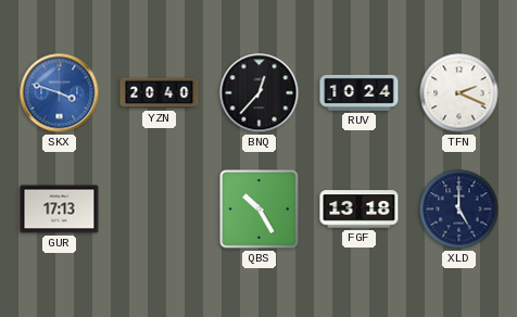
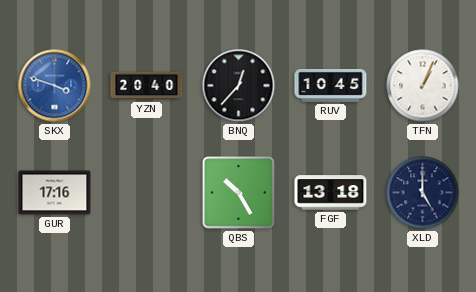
RUV: 10:24 -> 10:45
TFN: 2:19 -> 1:04
GUR: 17:13 -> 17:16
